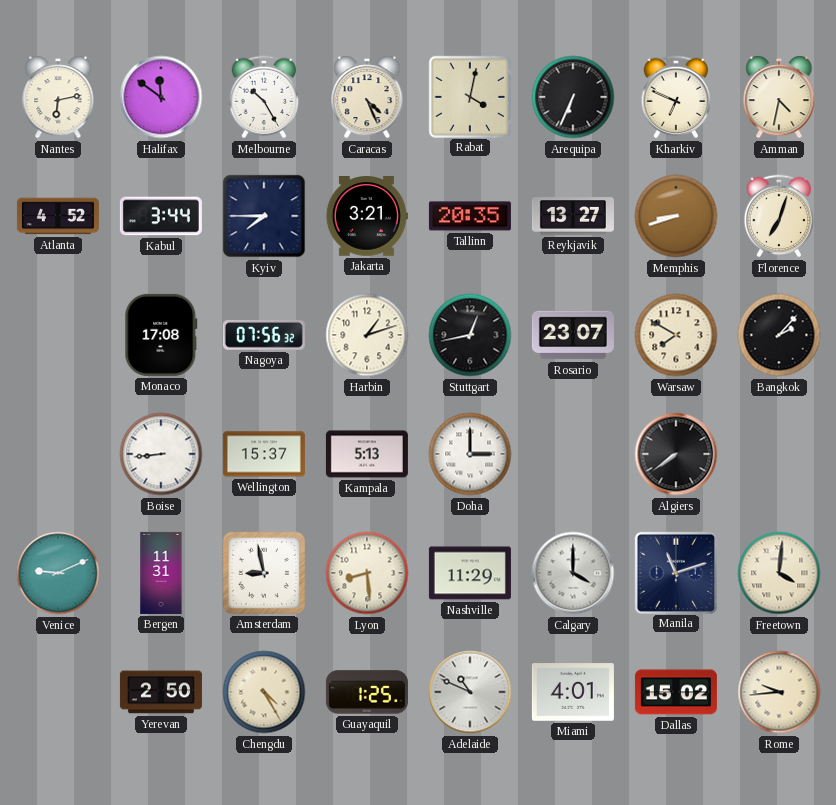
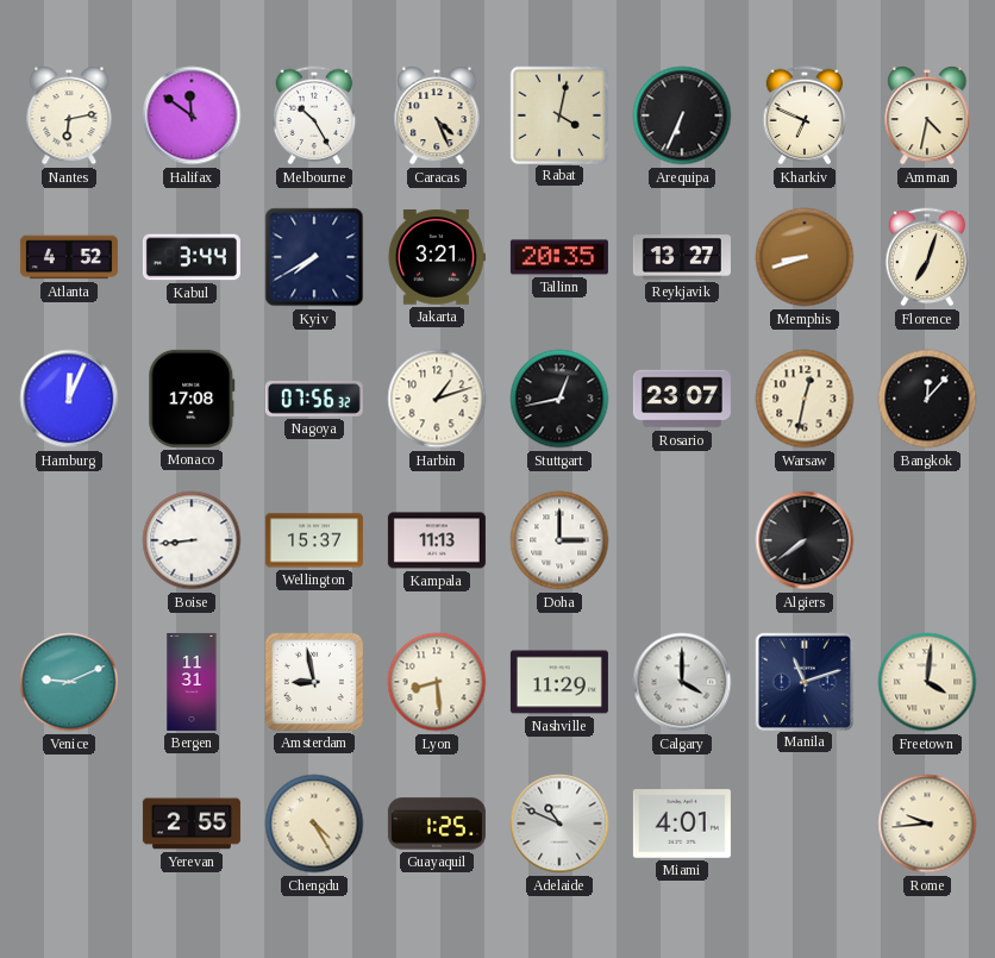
Kyiv: 7:45 -> 7:40
Hamburg: none -> 12:04
Warsaw: 7:50 -> 12:32
Bangkok: 2:07 -> 12:07
Kampala: 5:13 -> 11:13
Yerevan: 2:50 -> 2:55
Dallas: 15:02 -> none
